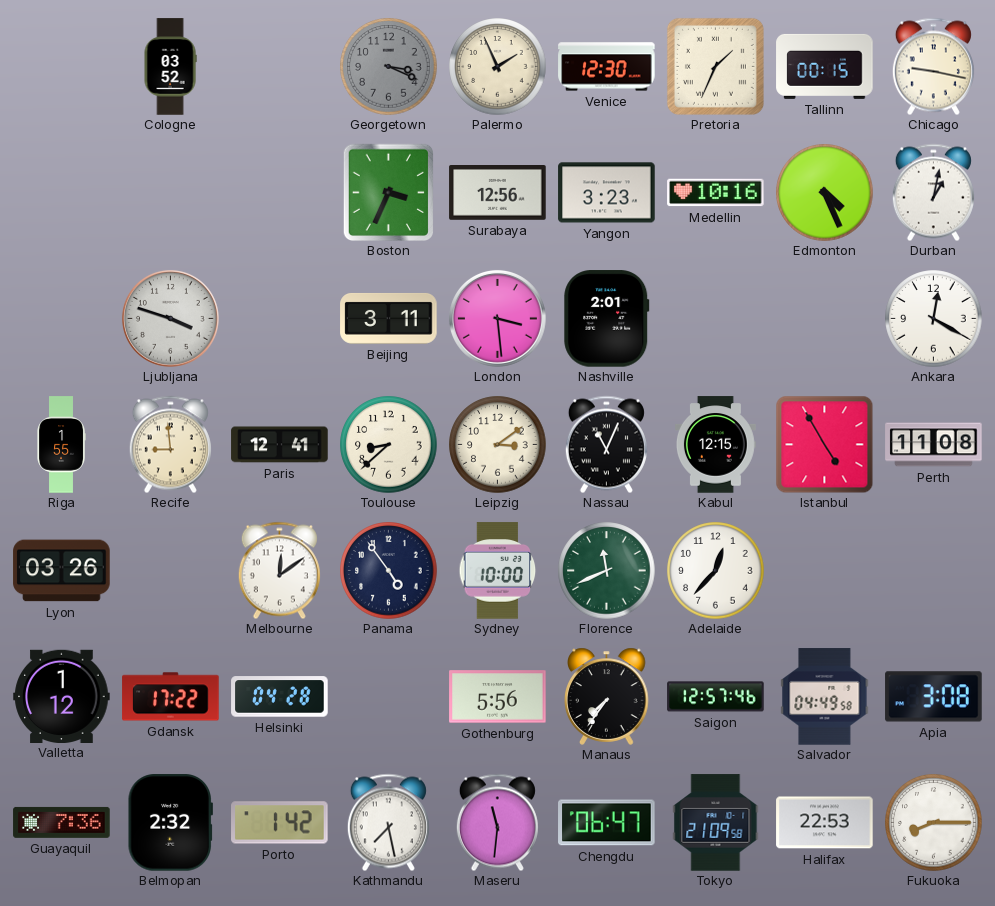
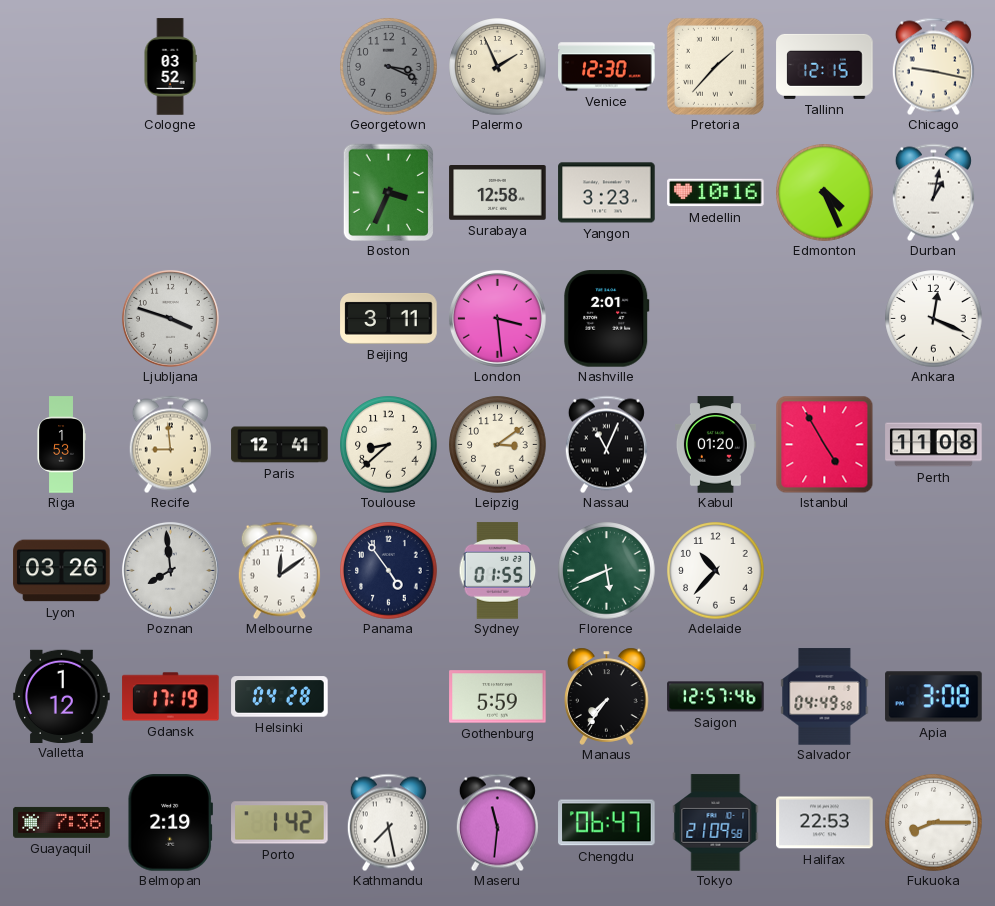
Pretoria: 1:34 -> 1:37
Tallinn: 00:15 -> 12:15
Surabaya: 12:56 -> 12:58
Ankara: 12:20 -> 12:19
Riga: 1:55 -> 1:53
Kabul: 12:15 -> 01:20
Poznan: none -> 7:59
Sydney: 10:00 -> 01:55
Florence: 11:41 -> 5:41
Adelaide: 12:37 -> 10:37
Gdansk: 17:22 -> 17:19
Gothenburg: 5:56 -> 5:59
Belmopan: 2:32 -> 2:19
